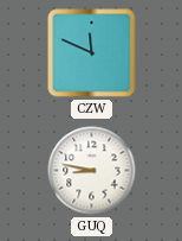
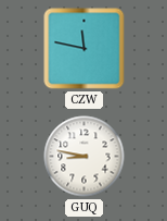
CZW: 11:49 -> 11:47
